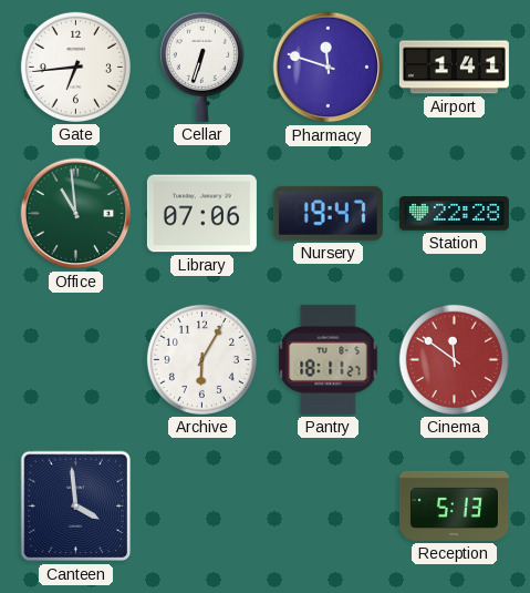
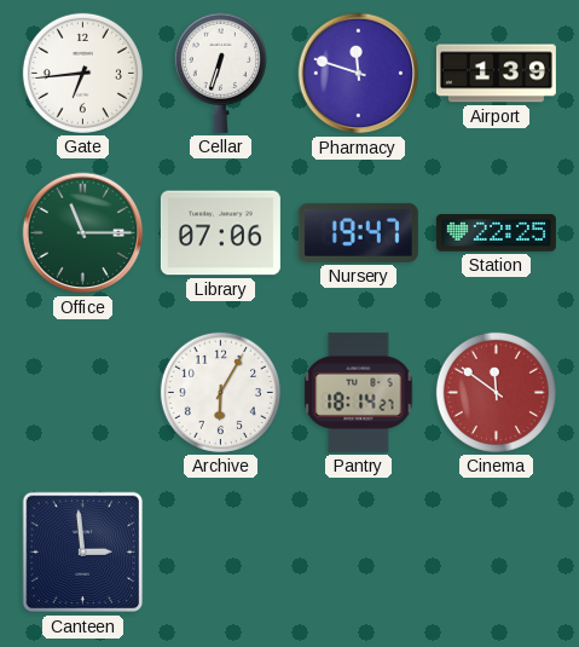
Airport: 1:41 -> 1:39
Office: 10:59 -> 11:15
Station: 22:28 -> 22:25
Pantry: 18:11 -> 18:14
Canteen: 3:59 -> 2:59
Reception: 5:13 -> none
